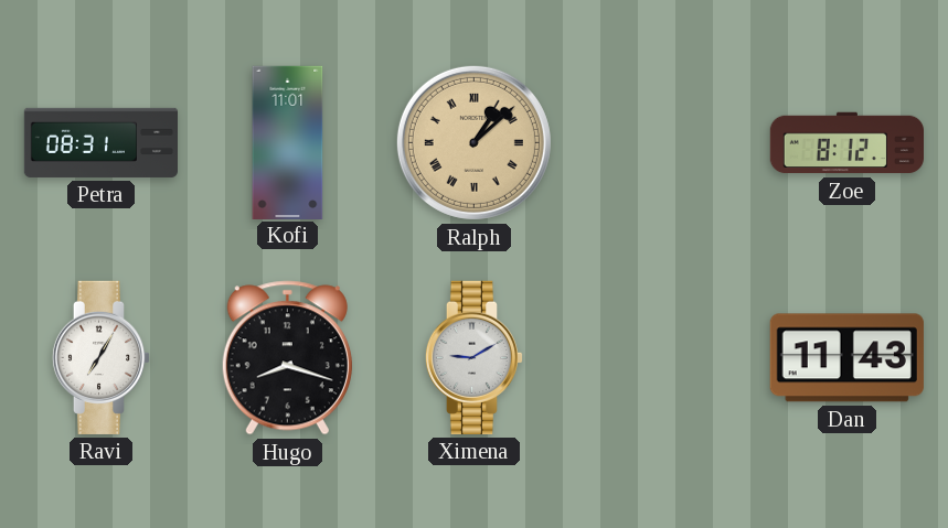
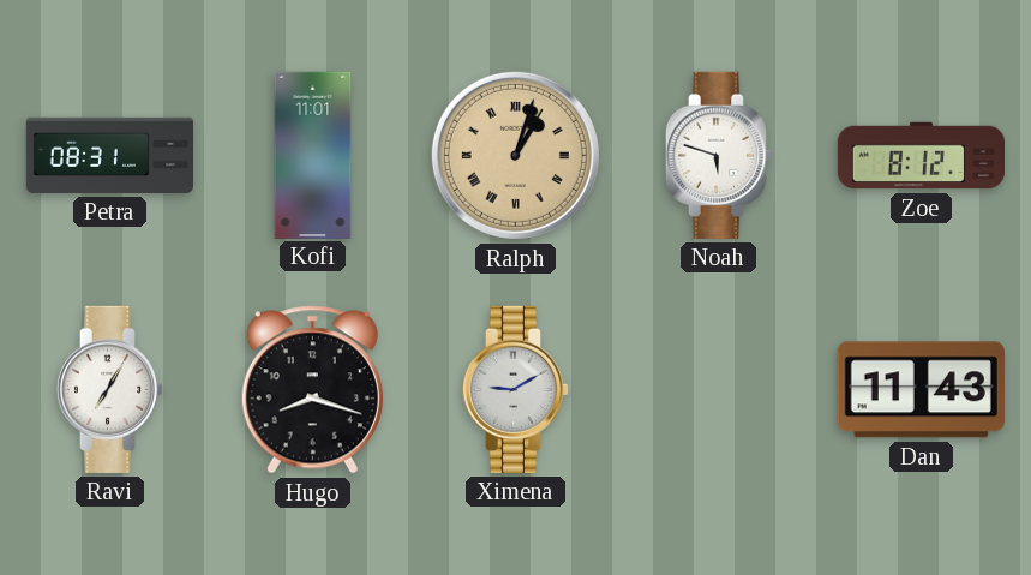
Ralph: 1:08 -> 1:03
Noah: none -> 5:48
